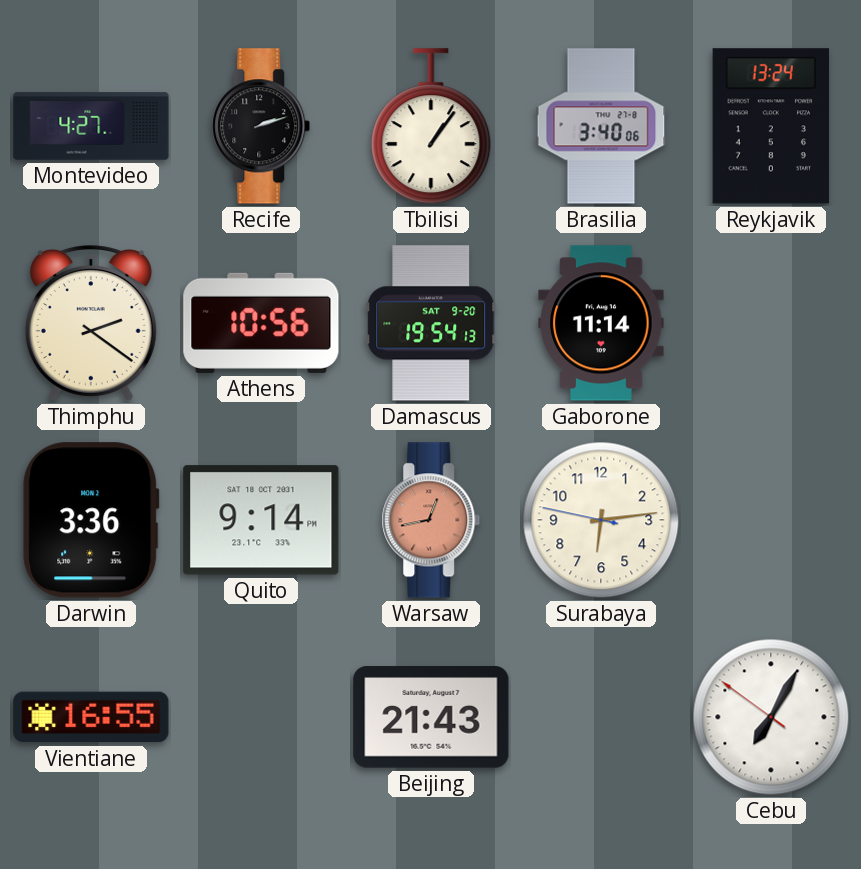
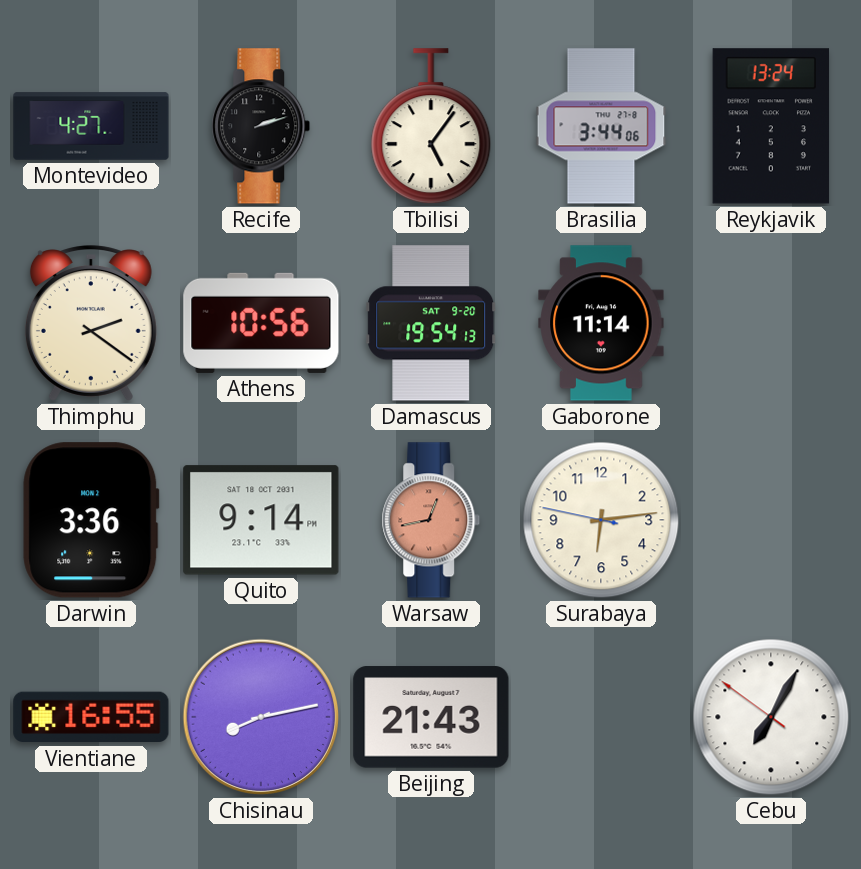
Tbilisi: 1:06 -> 5:06
Brasilia: 3:40 -> 3:44
Chisinau: none -> 8:13
